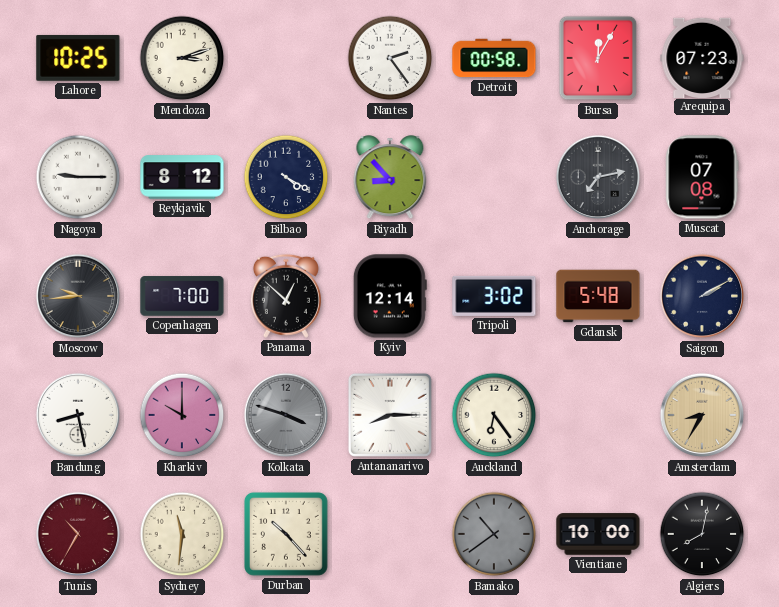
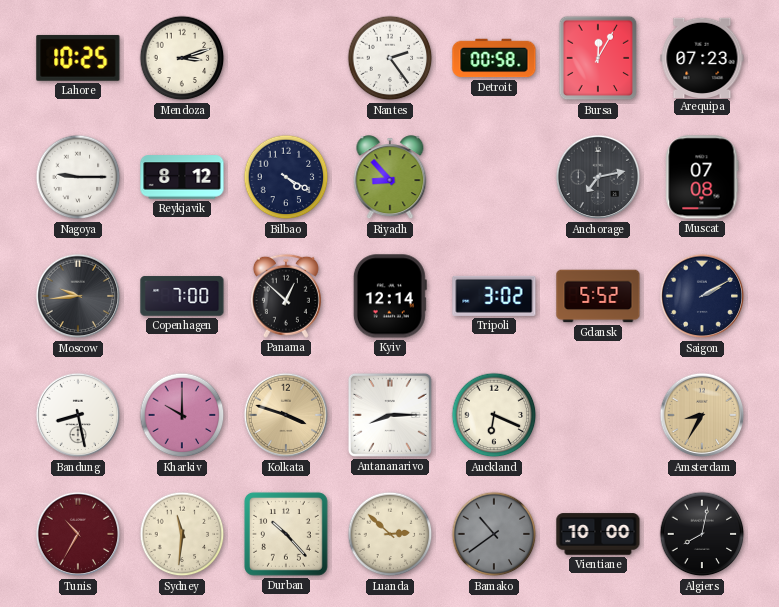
Gdansk: 5:48 -> 5:52
Kolkata dial: grey -> champagne
Auckland: 6:24 -> 6:19
Luanda: none -> 2:52
